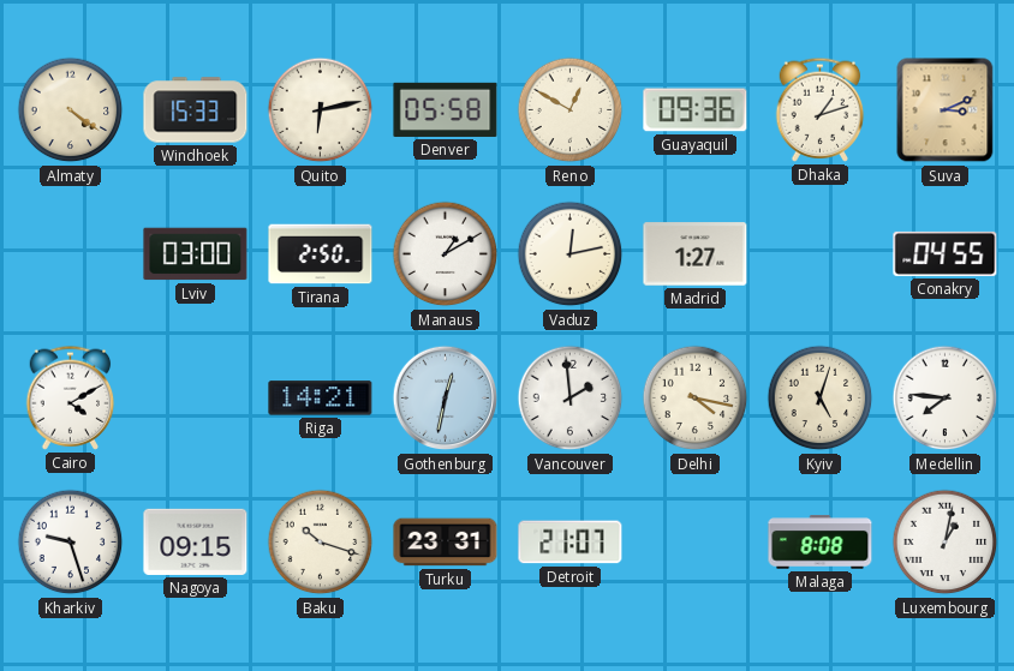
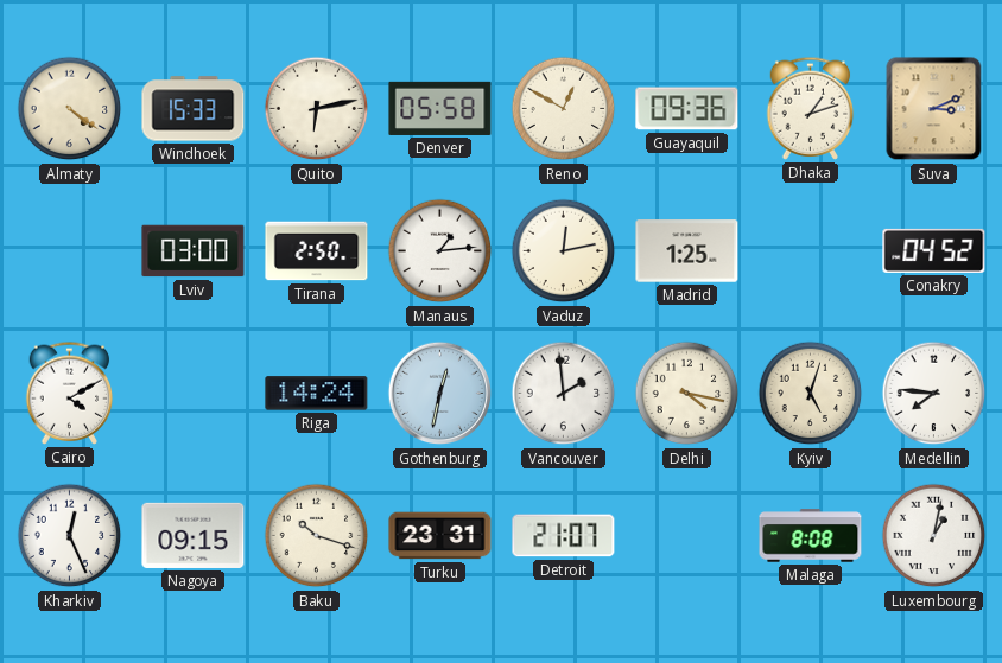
Manaus: 1:10 -> 1:14
Madrid: 1:27 -> 1:25
Conakry: 04:55 -> 04:52
Riga: 14:21 -> 14:24
Kharkiv: 9:27 -> 12:26
